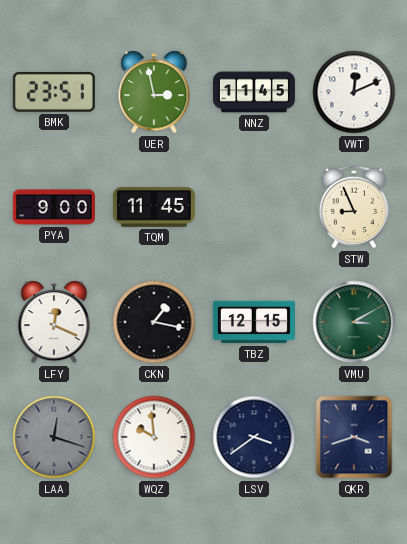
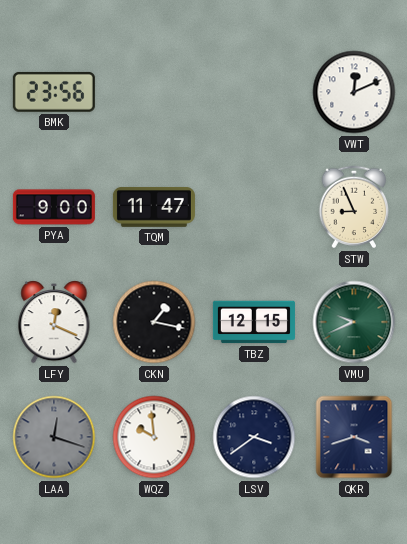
BMK: 23:51 -> 23:56
UER: 2:58 -> none
NNZ: 11:45 -> none
TQM: 11:45 -> 11:47
VMU: 3:10 -> 9:41
